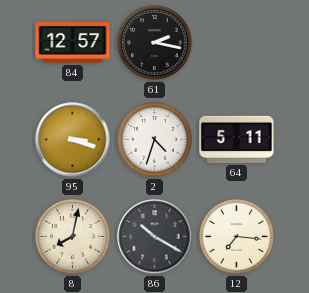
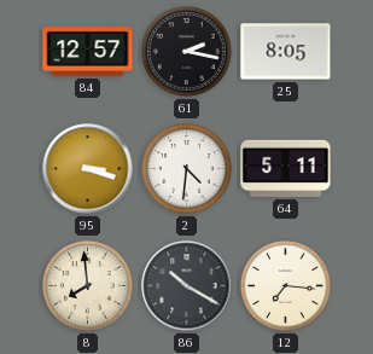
25: none -> 8:05
2: 4:33 -> 4:31
8: 8:02 -> 7:59
